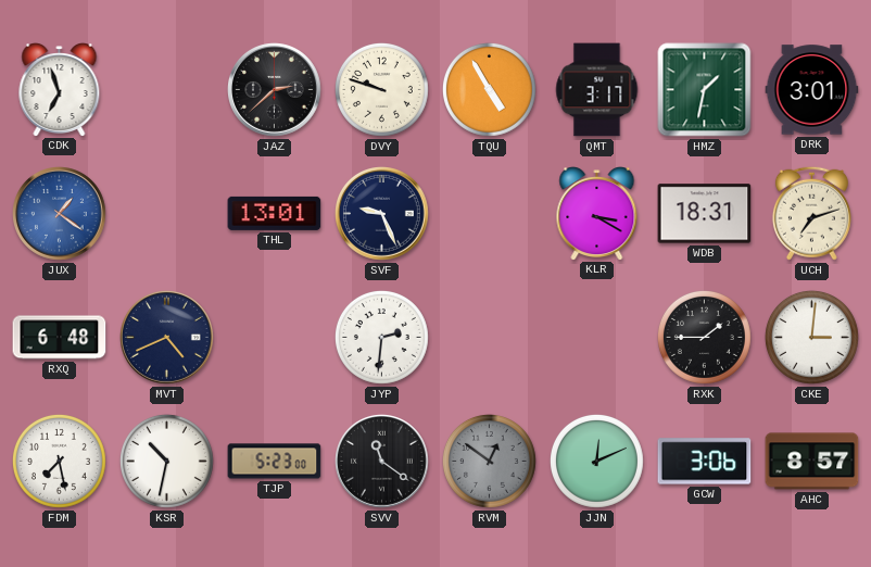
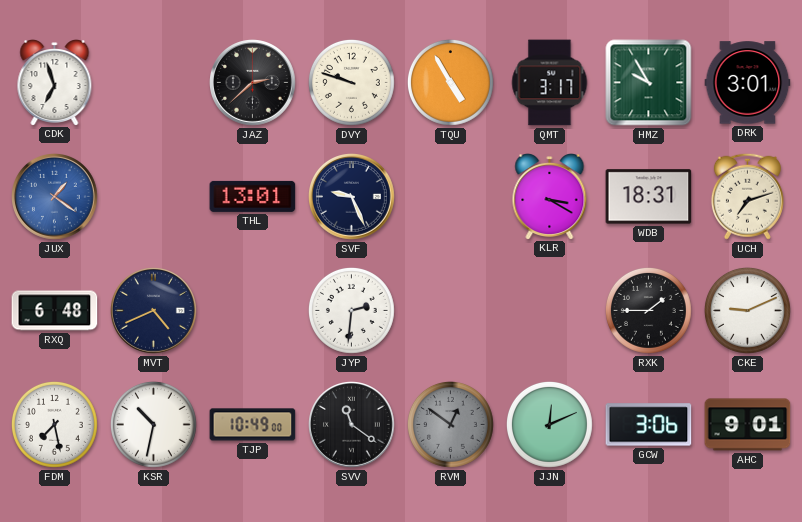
HMZ: 1:32 -> 9:55
CKE: 3:01 -> 9:11
TJP: 5:23 -> 10:49
AHC: 8:57 -> 9:01
